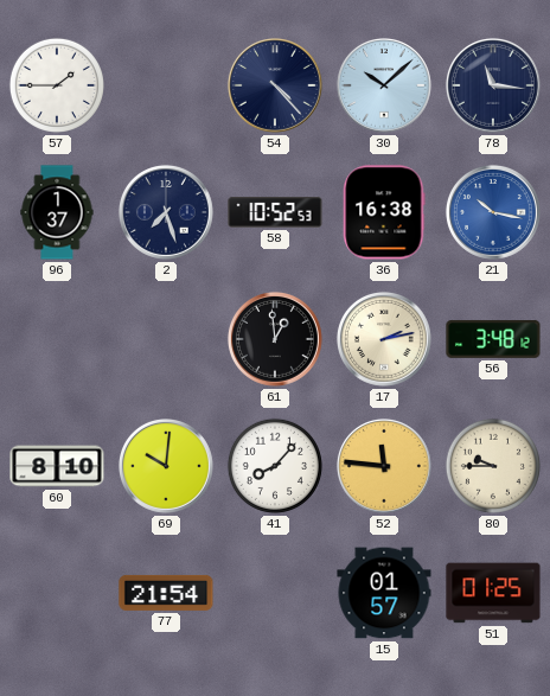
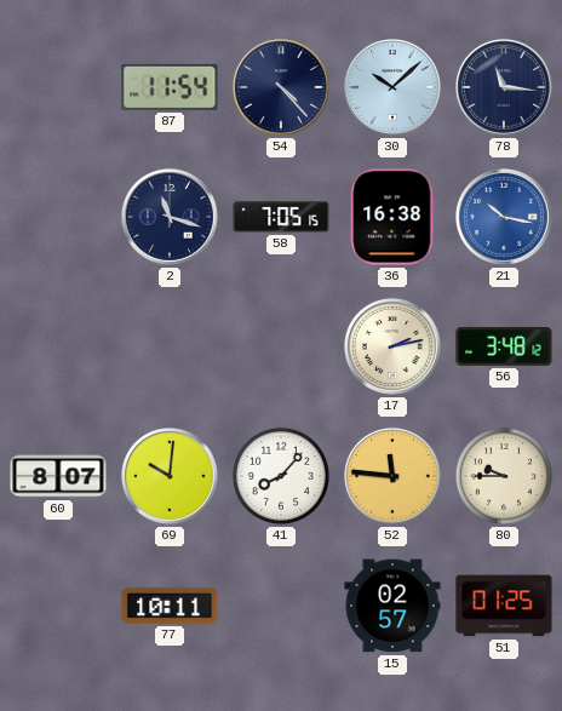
57: 1:45 -> none
87: none -> 11:54
96: 1:37 -> none
2: 7:27 -> 11:18
58: 10:52 -> 7:05
61: 12:59 -> none
60: 8:10 -> 8:07
77: 21:54 -> 10:11
15: 01:57 -> 02:57
